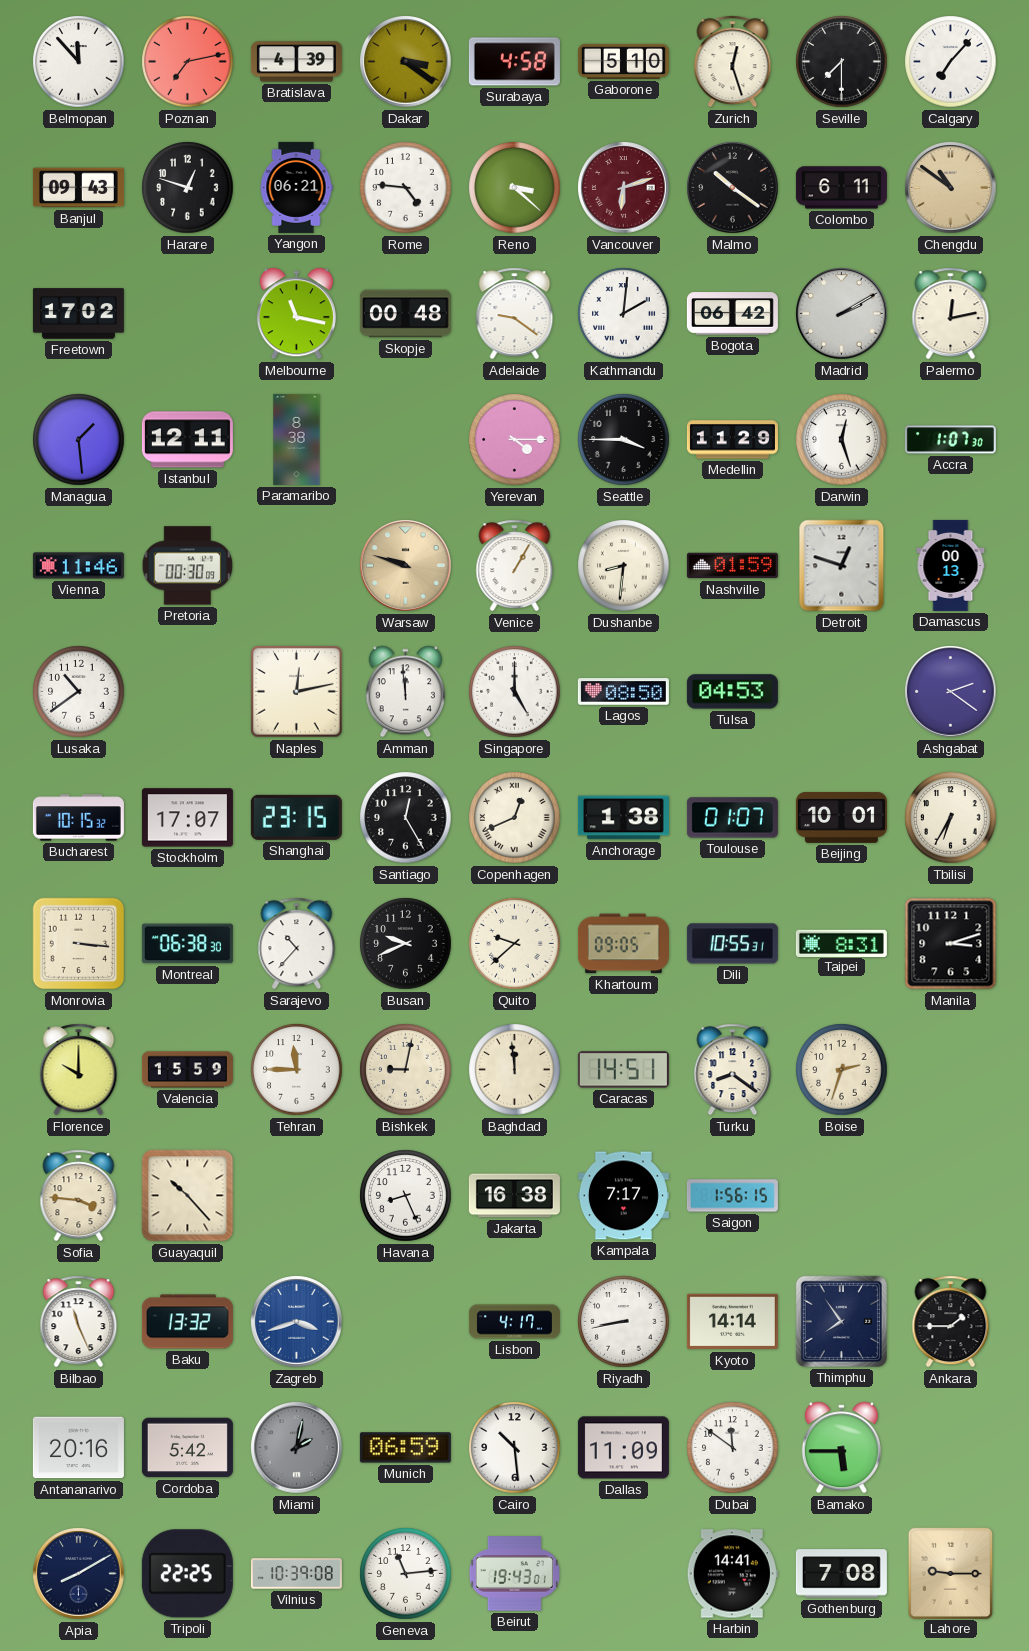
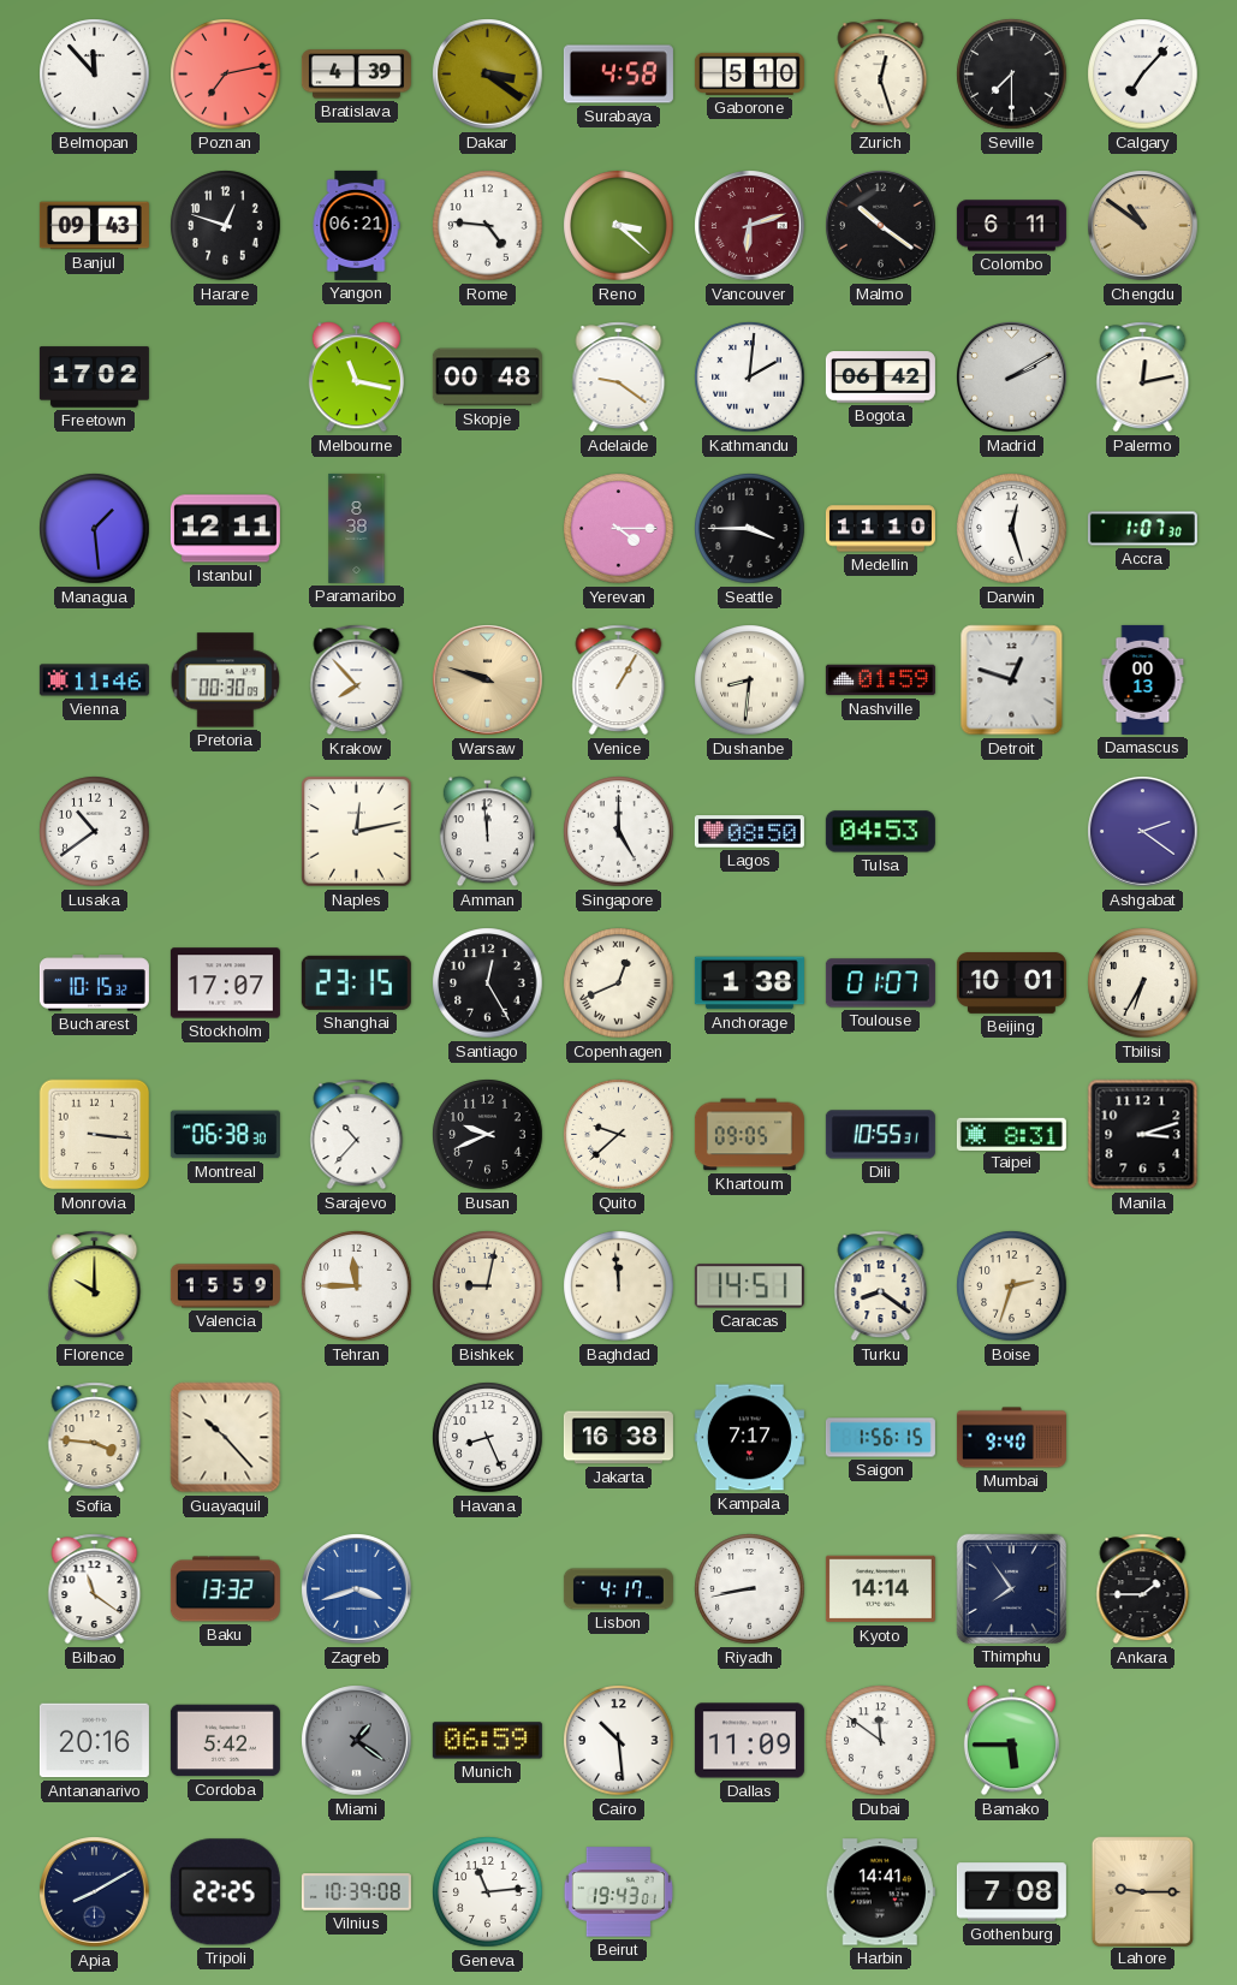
Medellin: 11:29 -> 11:10
Krakow: none -> 7:53
Mumbai: none -> 9:40
Bilbao: 11:26 -> 11:21
Miami: 2:02 -> 1:21
